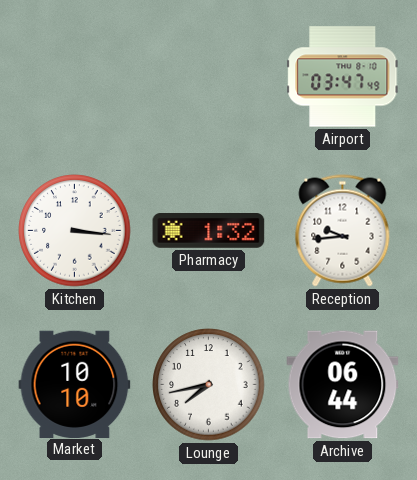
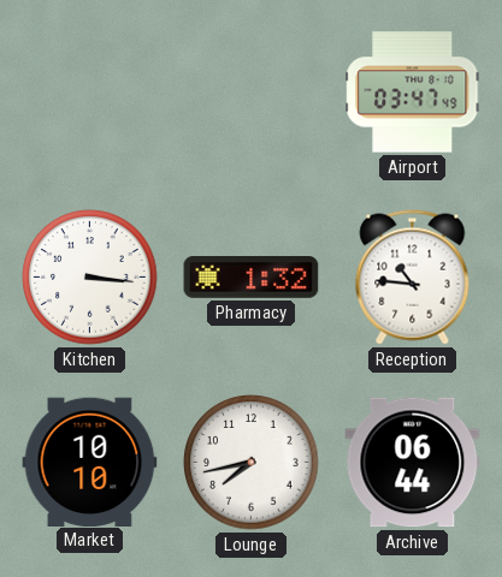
Reception: 9:44 -> 10:46
